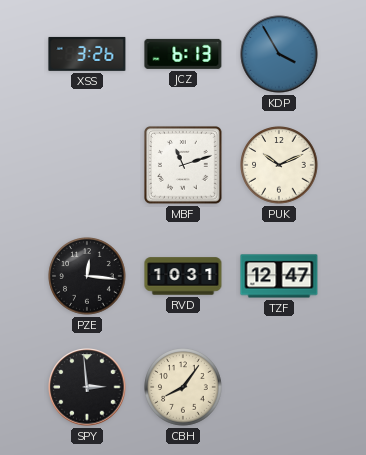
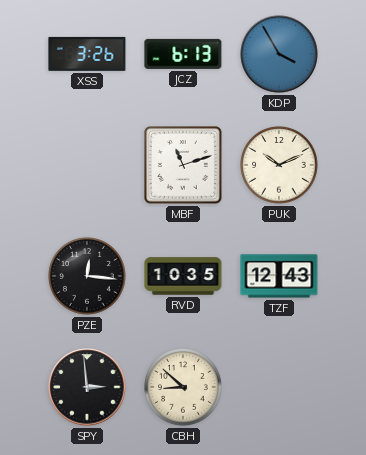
RVD: 10:31 -> 10:35
TZF: 12:47 -> 12:43
CBH: 8:06 -> 8:52
